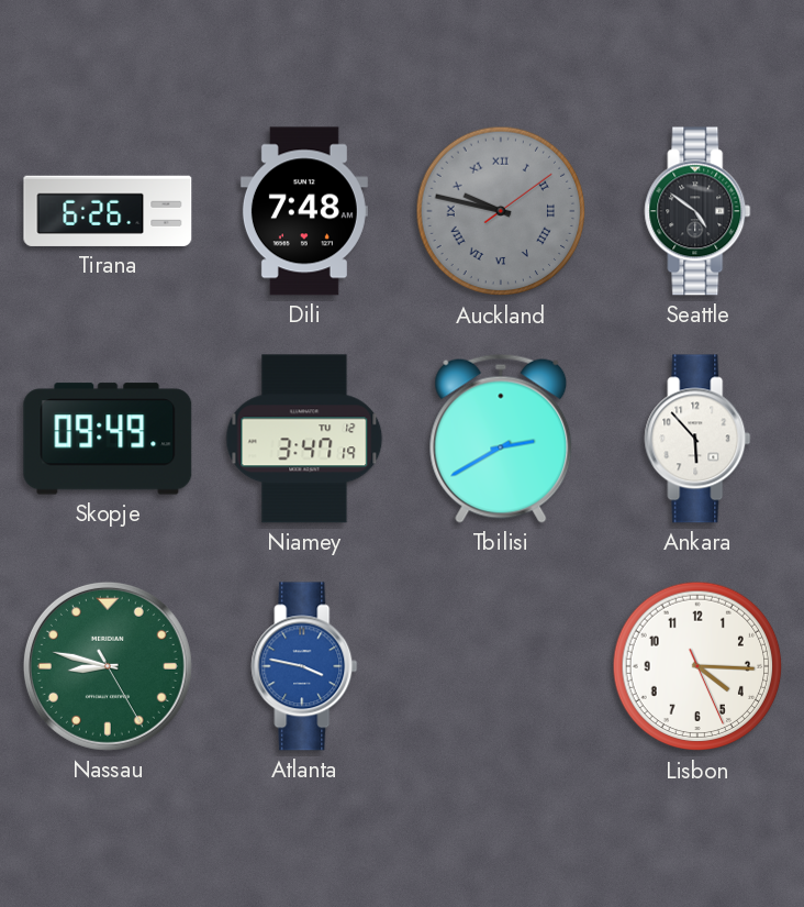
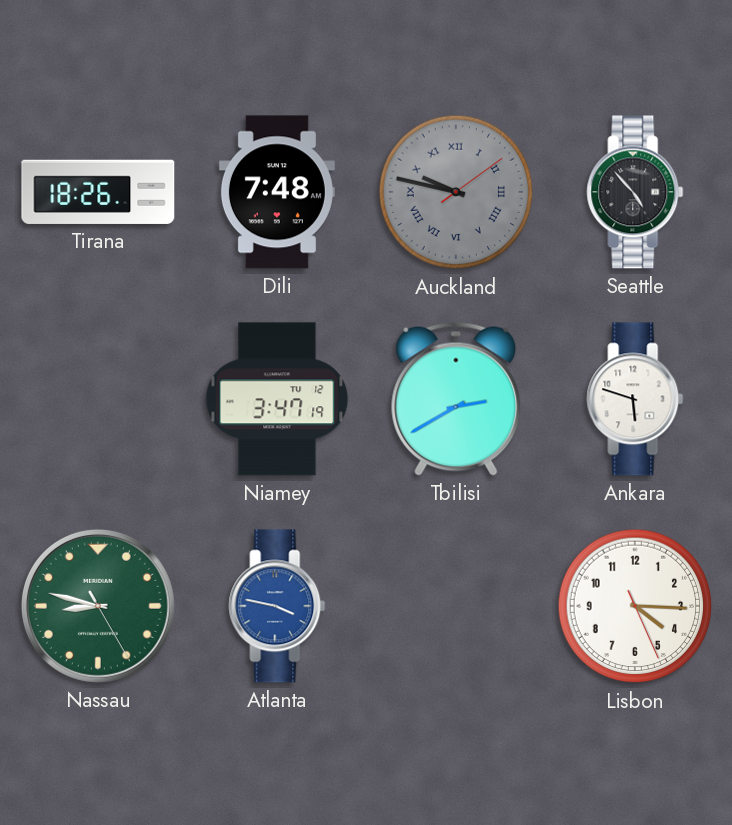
Tirana: 6:26 -> 18:26
Seattle: 4:51 -> 4:53
Skopje: 09:49 -> none
Ankara: 5:53 -> 5:48
